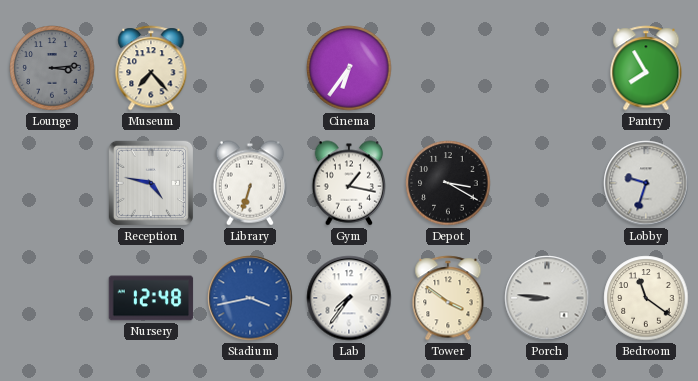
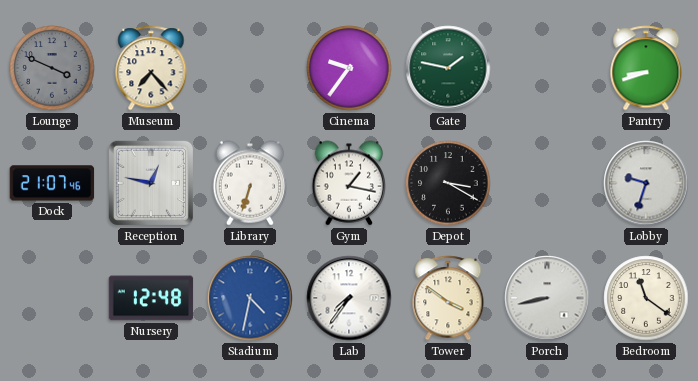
Lounge: 3:14 -> 3:49
Cinema: 6:36 -> 9:36
Gate: none -> 1:47
Pantry: 7:55 -> 8:42
Dock: none -> 21:07
Reception: 4:47 -> 12:47
Stadium: 3:43 -> 4:32
Porch: 8:46 -> 8:43
